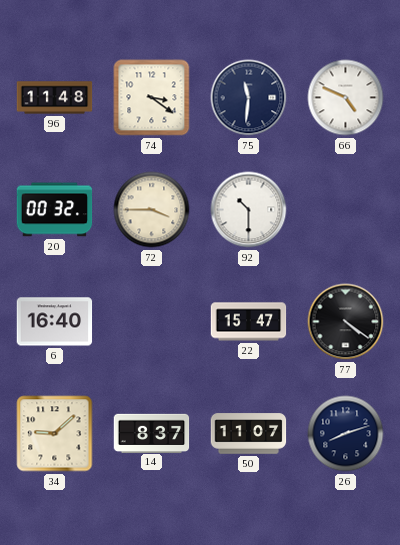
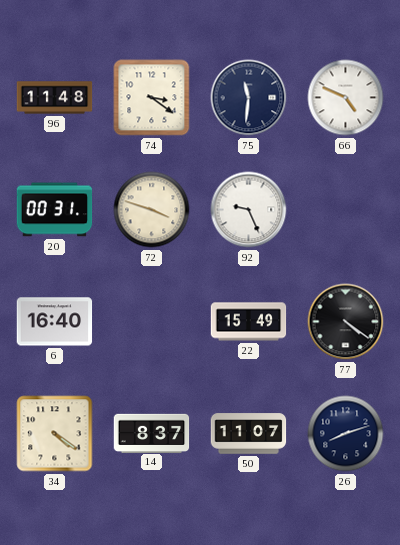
20: 00:32 -> 00:31
72: 3:45 -> 3:48
92: 10:30 -> 9:26
22: 15:47 -> 15:49
34: 9:08 -> 4:21
